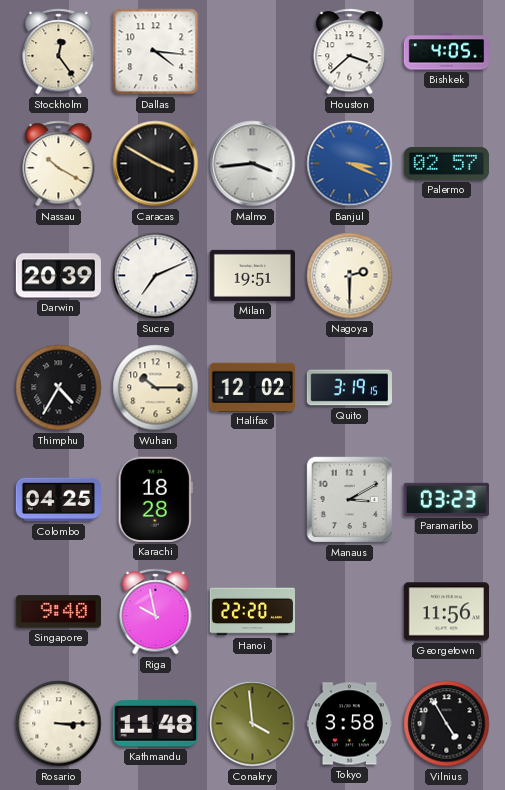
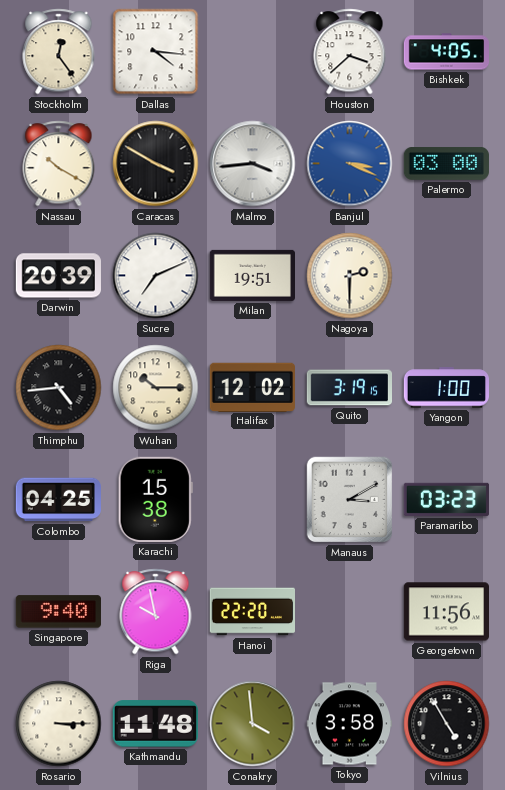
Palermo: 02:57 -> 03:00
Thimphu: 4:35 -> 4:44
Yangon: none -> 1:00
Karachi: 18:28 -> 15:38
